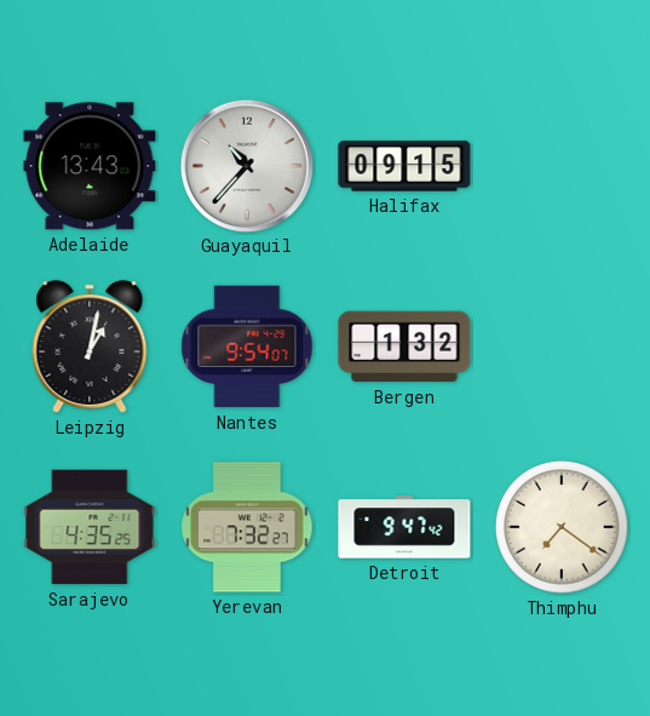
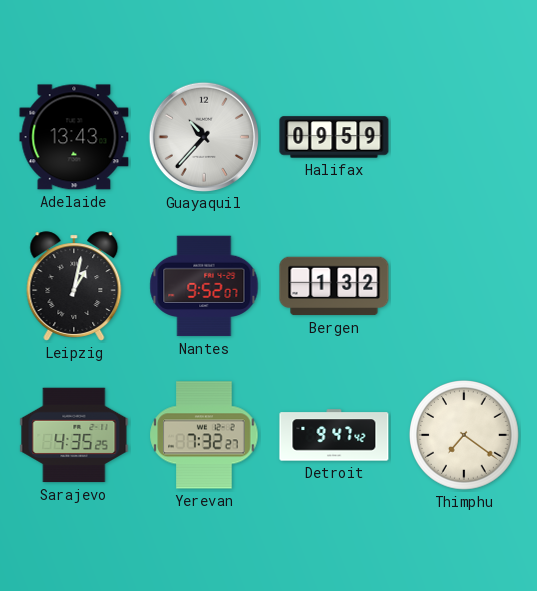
Halifax: 09:15 -> 09:59
Nantes: 9:54 -> 9:52
